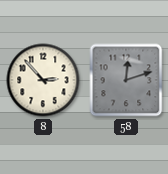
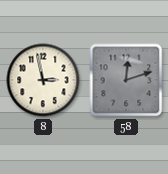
8: 2:53 -> 2:58
